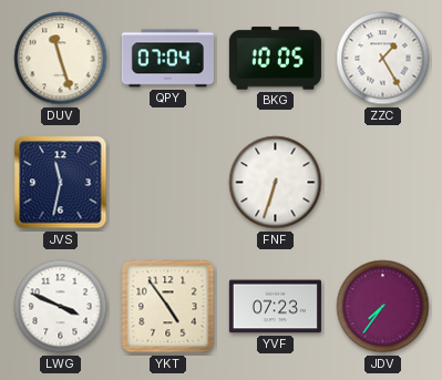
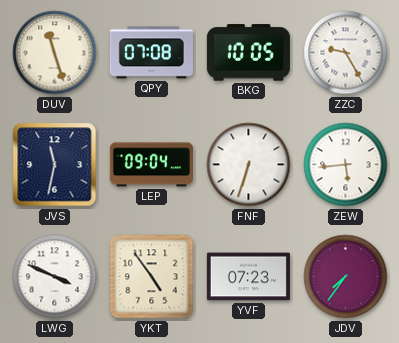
QPY: 07:04 -> 07:08
ZZC: 1:25 -> 9:25
LEP: none -> 09:04
ZEW: none -> 5:44
